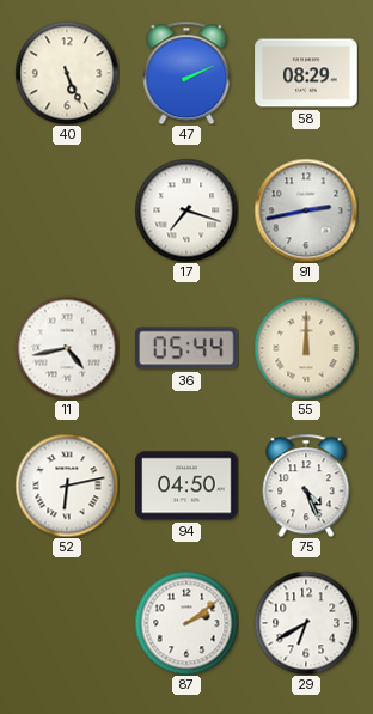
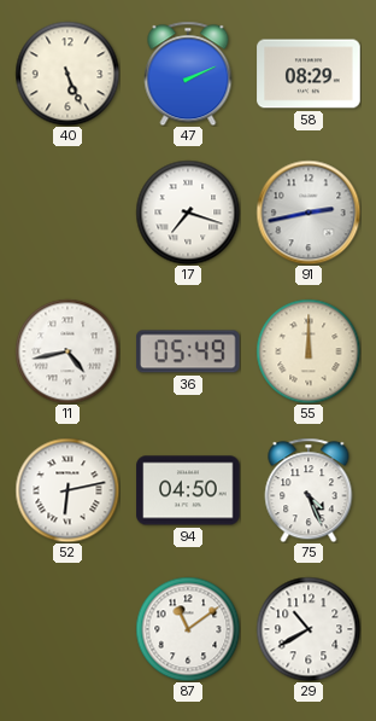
36: 05:44 -> 05:49
87: 2:09 -> 11:09
29: 6:40 -> 10:40
